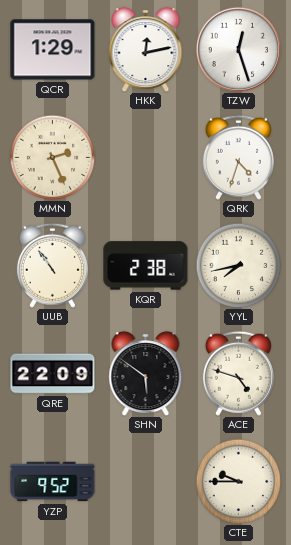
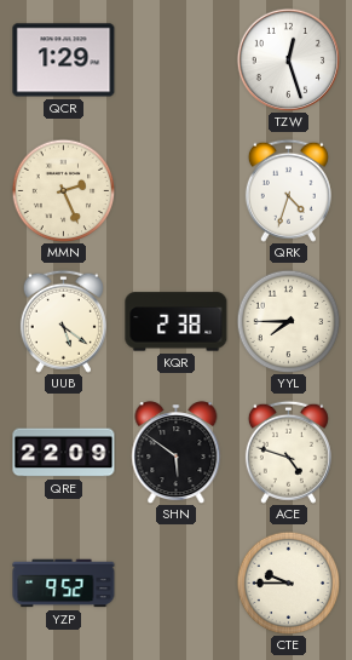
HKK: 12:13 -> none
UUB: 10:54 -> 5:21
YYL: 7:43 -> 7:45
